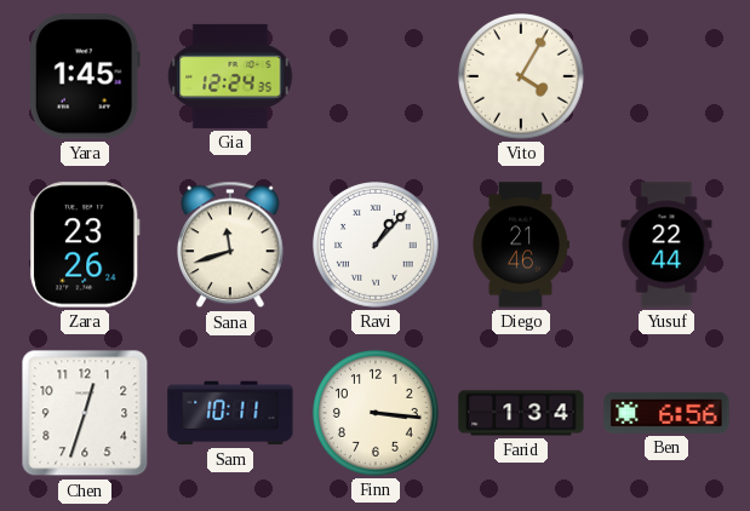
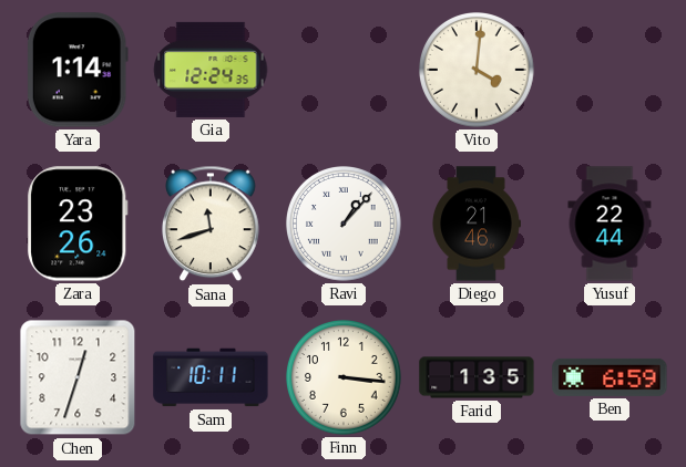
Yara: 1:45 -> 1:14
Vito: 4:05 -> 4:01
Farid: 1:34 -> 1:35
Ben: 6:56 -> 6:59
